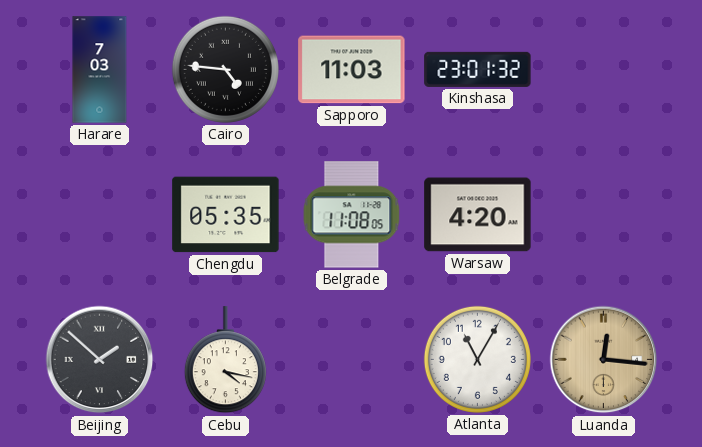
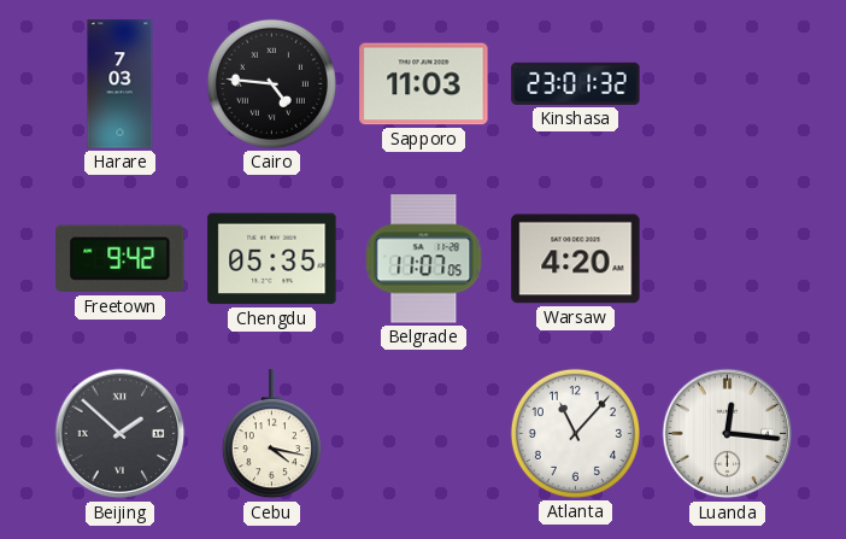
Freetown: none -> 9:42
Belgrade: 11:08 -> 11:07
Atlanta: 11:05 -> 11:07
Luanda dial: champagne -> white
